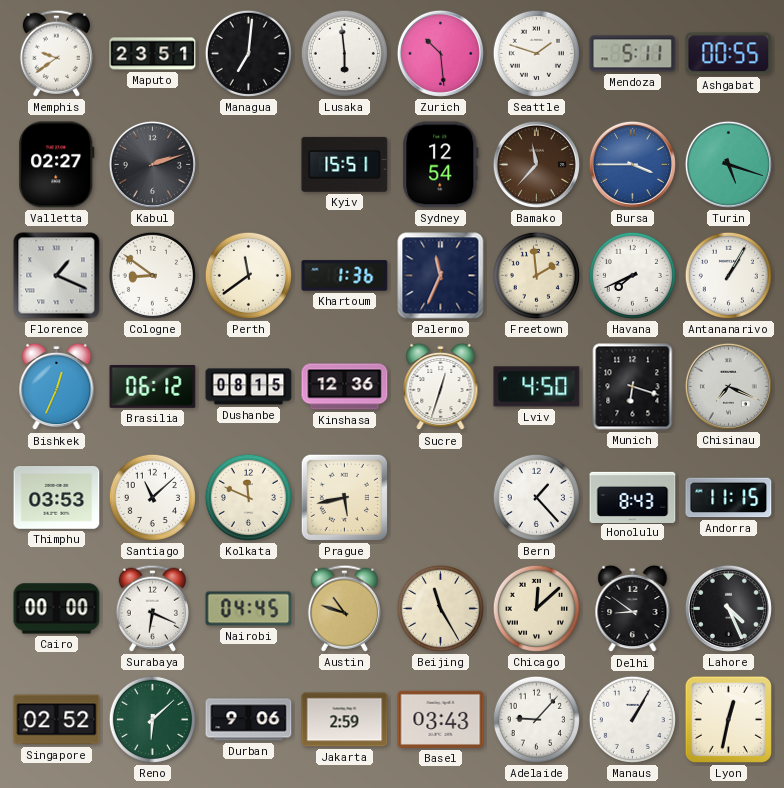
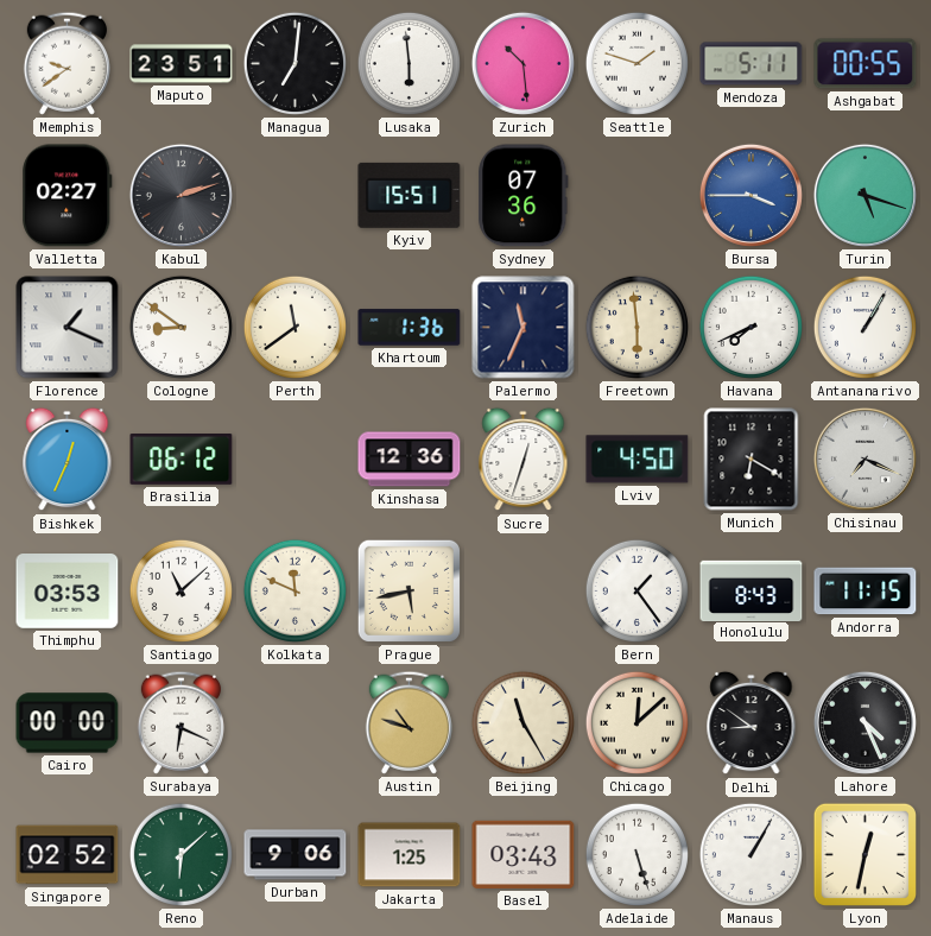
Sydney: 12:54 -> 07:36
Bamako: 11:37 -> none
Freetown: 1:59 -> 5:59
Dushanbe: 08:15 -> none
Munich: 6:18 -> 6:20
Bern: 1:23 -> 1:24
Nairobi: 04:45 -> none
Jakarta: 2:59 -> 1:25
Adelaide: 9:07 -> 5:27
